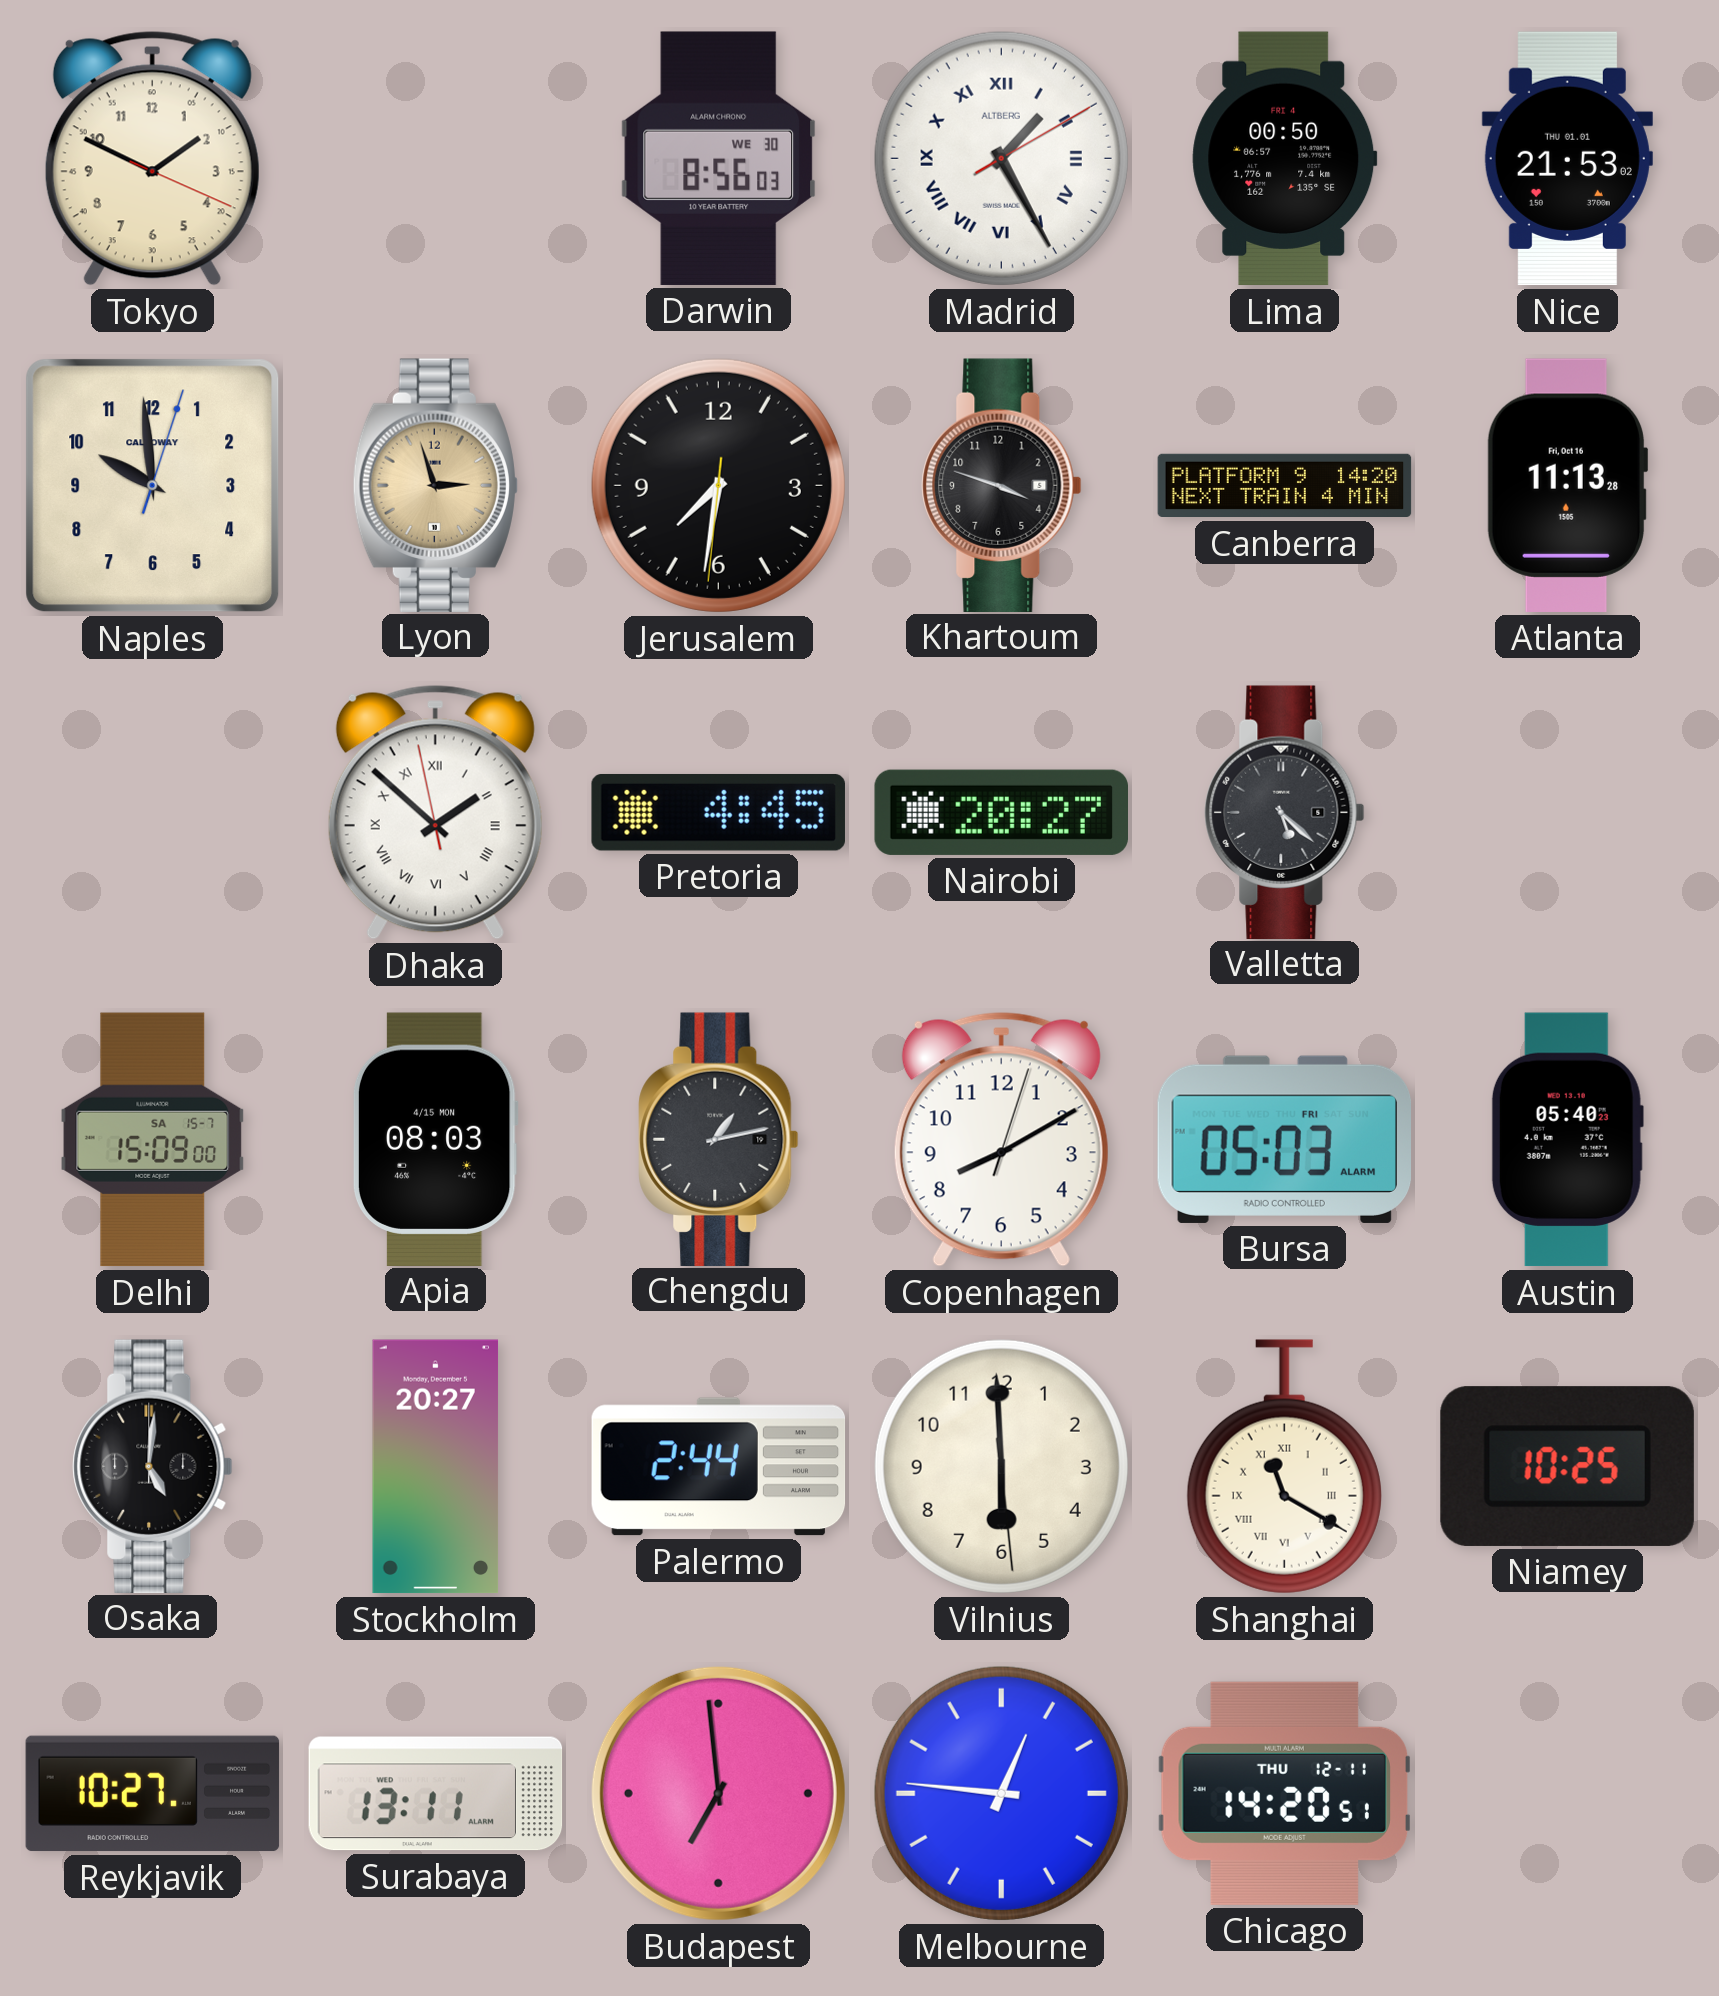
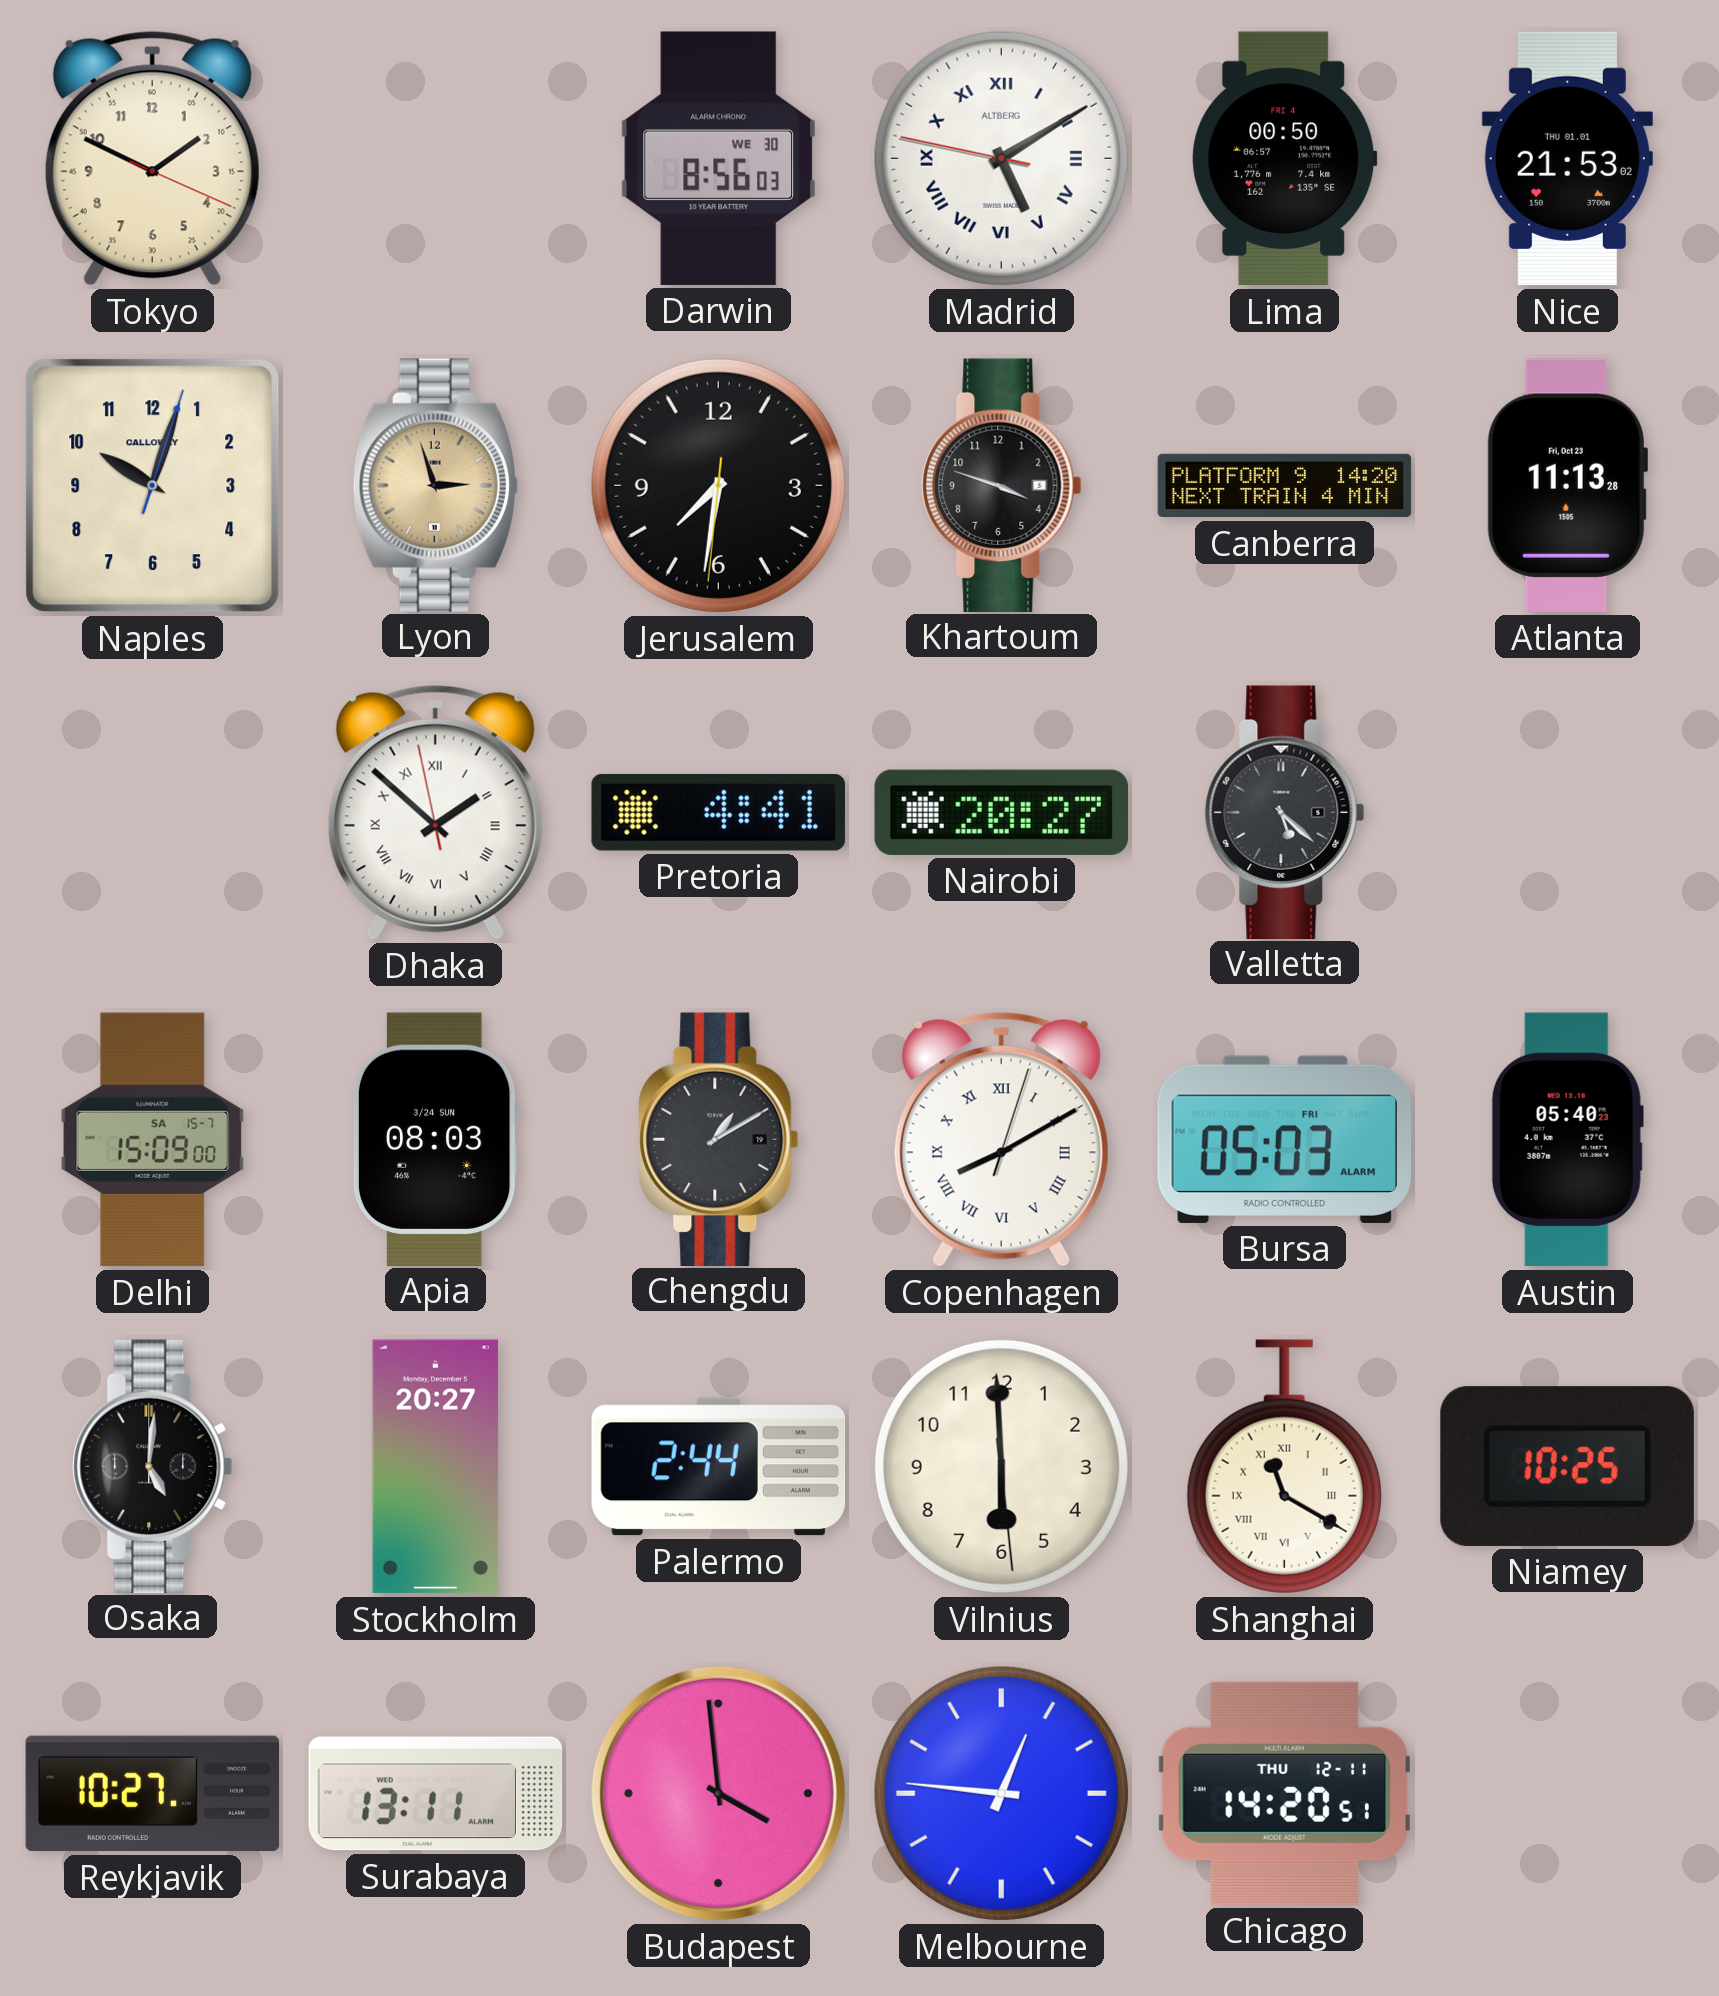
Madrid: 1:25 -> 5:09
Naples: 9:59 -> 10:03
Atlanta date: Fri, Oct 16 -> Fri, Oct 23
Pretoria: 4:45 -> 4:41
Apia date: 4/15 MON -> 3/24 SUN
Chengdu: 1:13 -> 1:10
Copenhagen numerals: Arabic -> Roman
Budapest: 6:59 -> 3:59
